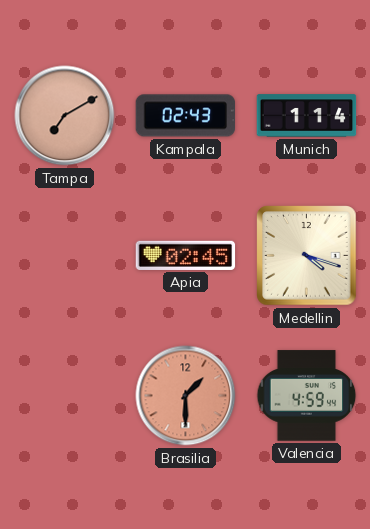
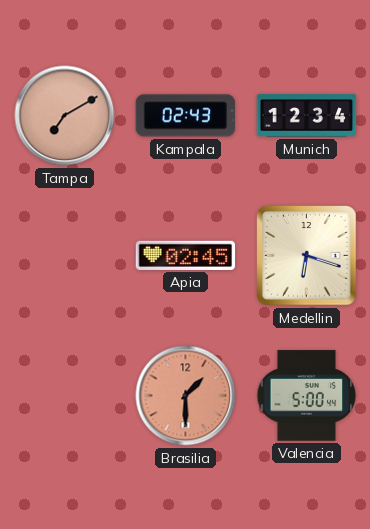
Munich: 1:14 -> 12:34
Medellin: 4:18 -> 6:18
Valencia: 4:59 -> 5:00
